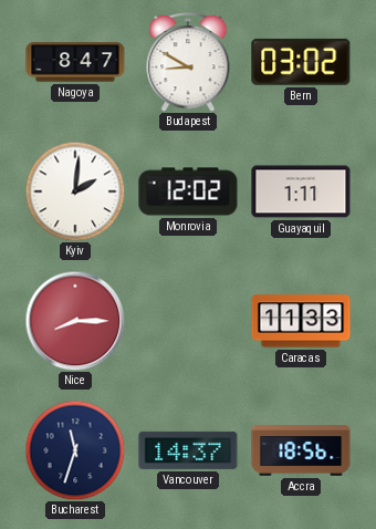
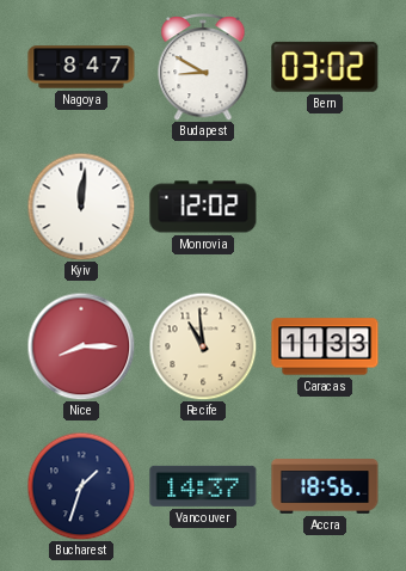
Kyiv: 2:01 -> 12:01
Guayaquil: 1:11 -> none
Recife: none -> 10:59
Bucharest: 11:33 -> 1:33
